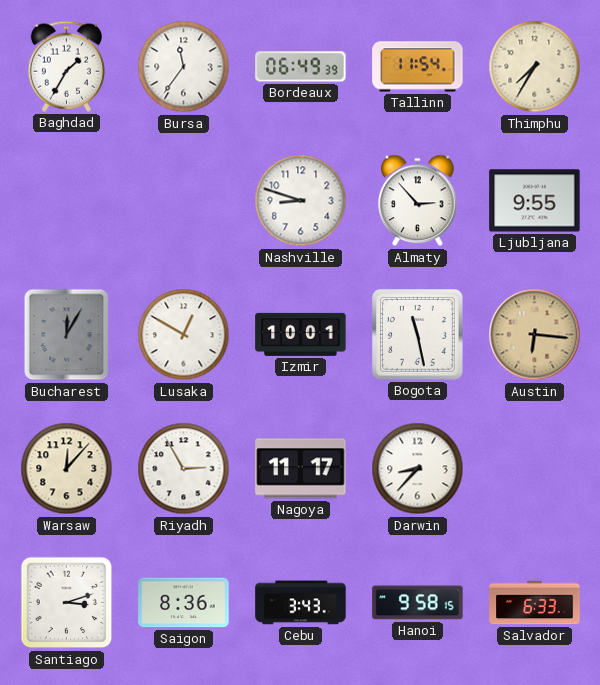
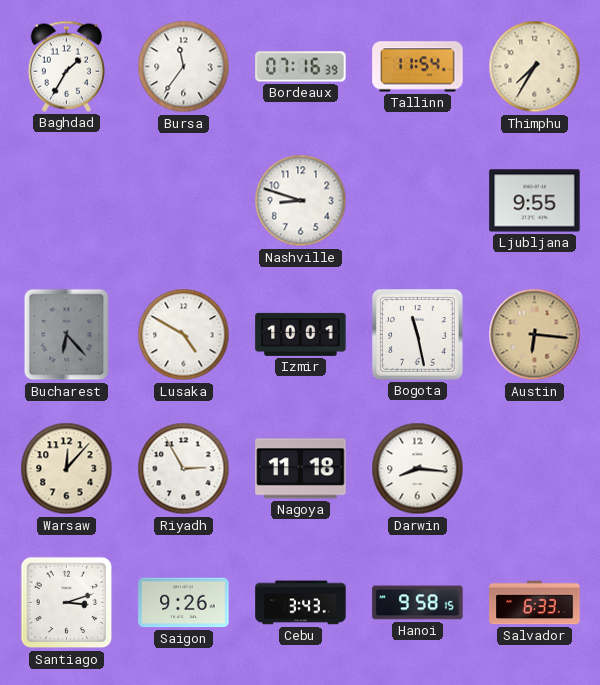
Bordeaux: 06:49 -> 07:16
Almaty: 2:53 -> none
Bucharest: 12:05 -> 6:23
Lusaka: 12:50 -> 4:50
Nagoya: 11:17 -> 11:18
Darwin: 8:37 -> 8:16
Saigon: 8:36 -> 9:26
